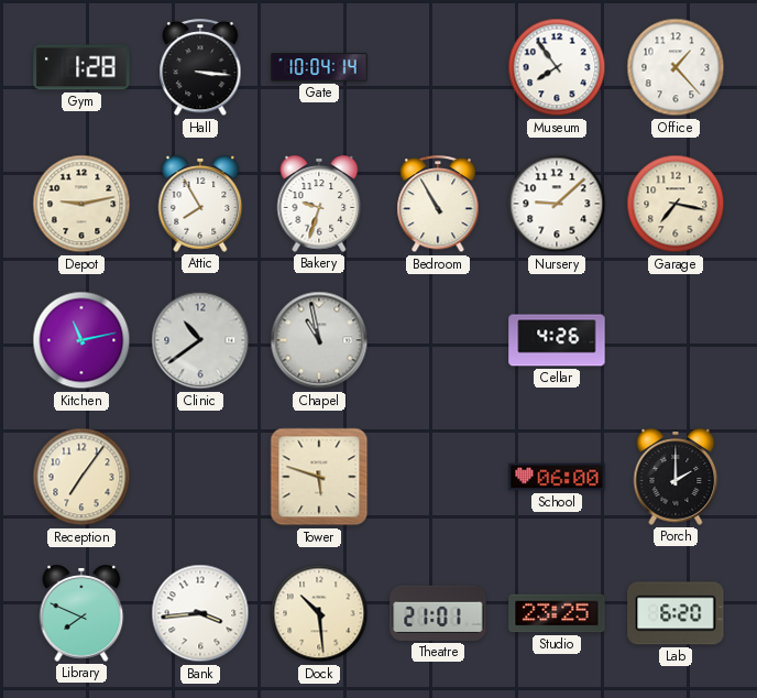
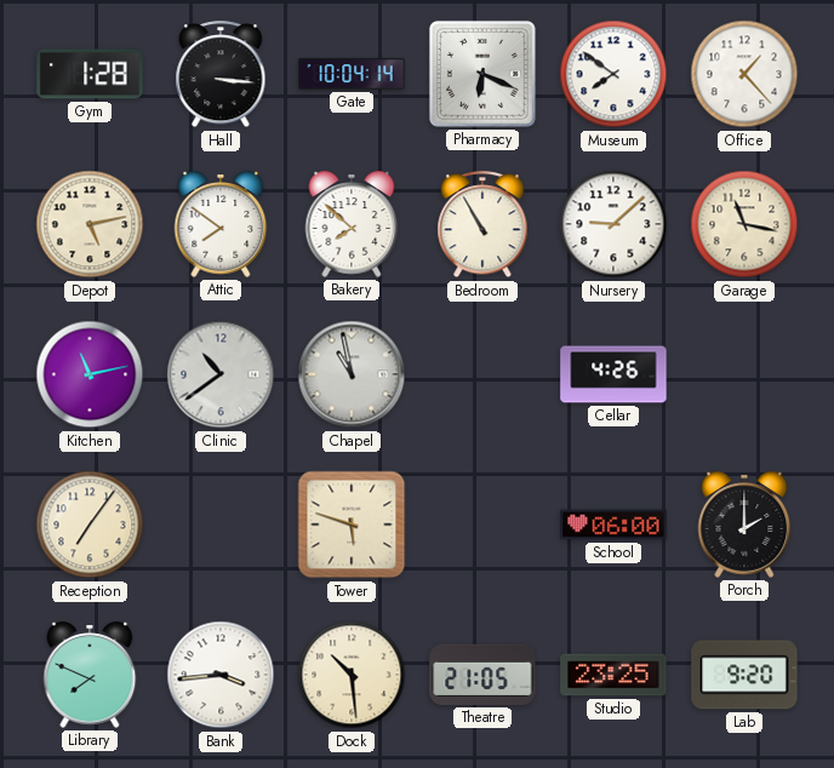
Pharmacy: none -> 6:19
Museum: 7:54 -> 7:51
Depot: 9:13 -> 5:13
Attic: 7:55 -> 7:51
Bakery: 9:33 -> 7:52
Garage: 7:17 -> 11:17
Theatre: 21:01 -> 21:05
Lab: 6:20 -> 9:20
